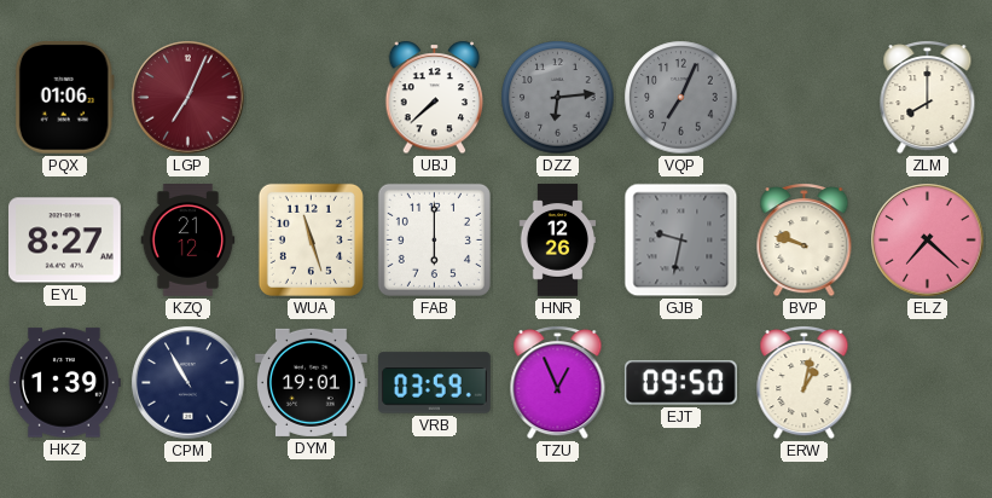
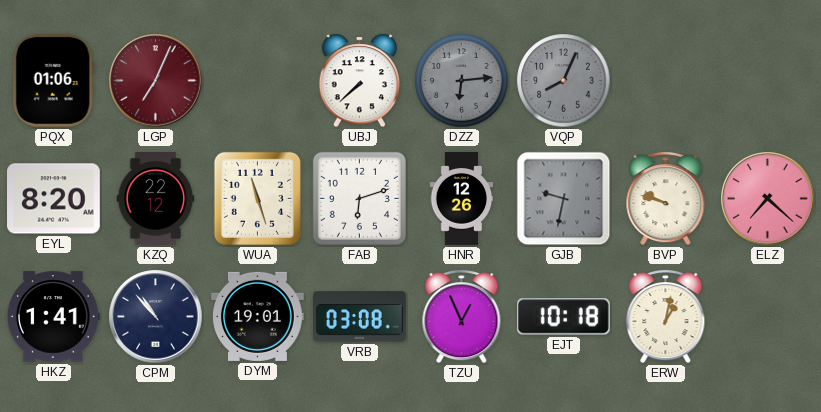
VQP: 7:04 -> 8:04
ZLM: 8:00 -> none
EYL: 8:27 -> 8:20
KZQ: 21:12 -> 22:12
FAB: 6:00 -> 6:12
HKZ: 1:39 -> 1:41
CPM: 10:55 -> 10:53
VRB: 03:59 -> 03:08
EJT: 09:50 -> 10:18
